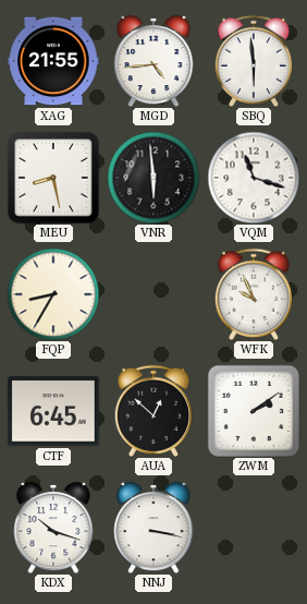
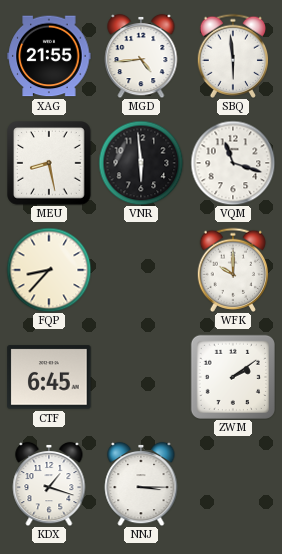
FQP: 8:35 -> 8:37
WFK: 9:56 -> 10:00
AUA: 12:52 -> none
KDX: 10:18 -> 1:18
NNJ: 3:17 -> 3:15
